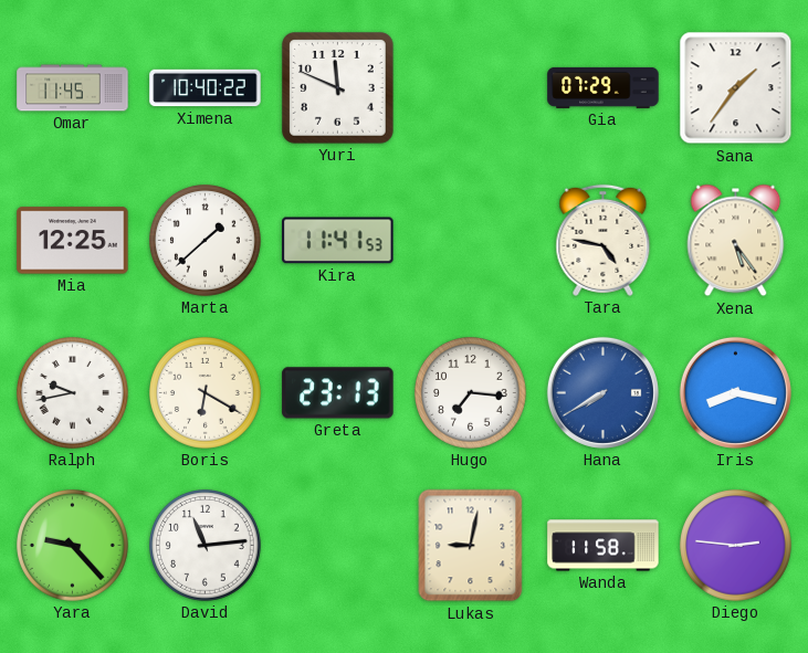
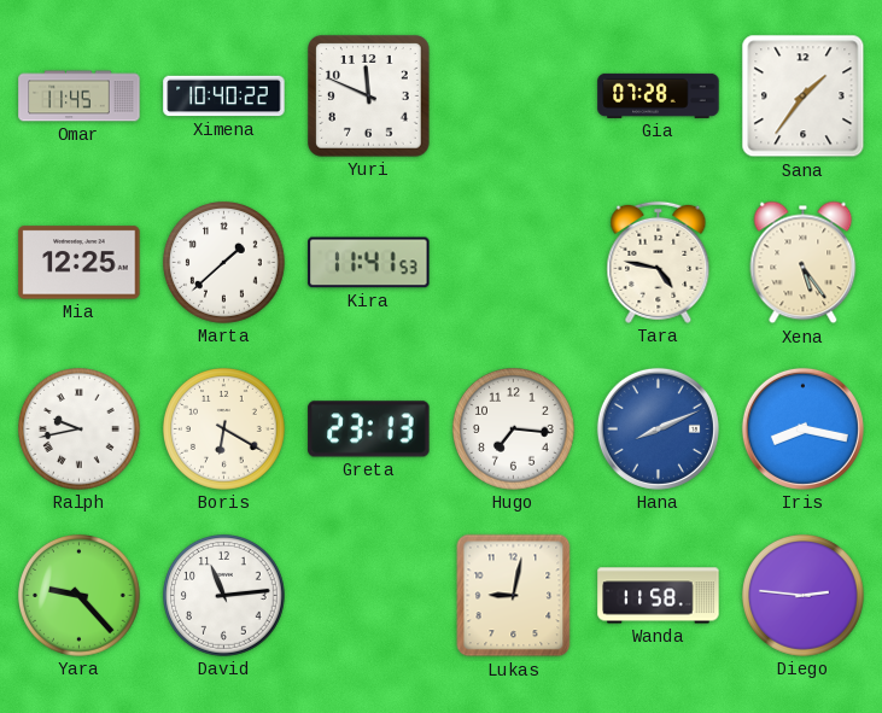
Gia: 07:29 -> 07:28
Hana: 7:40 -> 8:11
